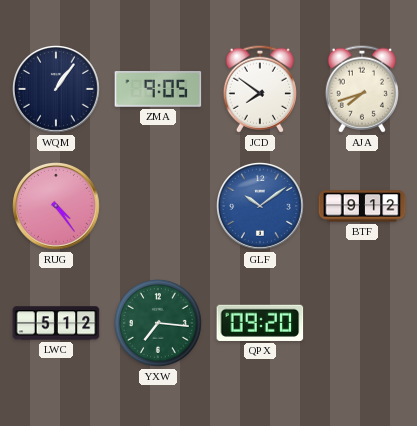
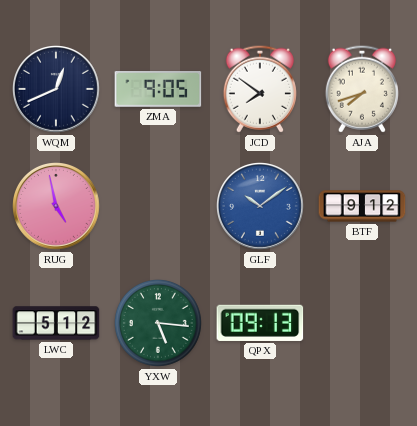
WQM: 1:06 -> 12:41
RUG: 4:24 -> 4:58
YXW: 7:16 -> 5:16
QPX: 09:20 -> 09:13
